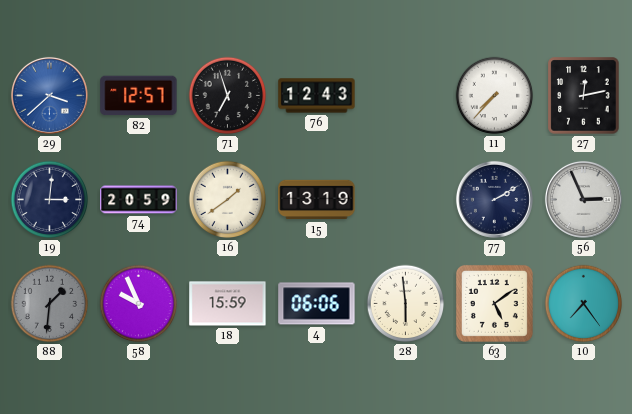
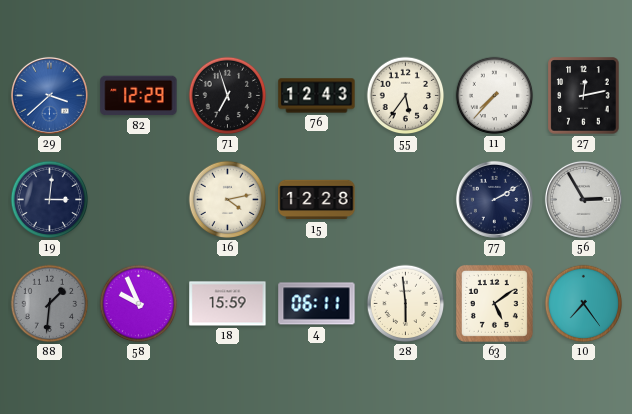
82: 12:57 -> 12:29
55: none -> 5:36
74: 20:59 -> none
16: 1:39 -> 4:13
15: 13:19 -> 12:28
56: 2:56 -> 2:55
4: 06:06 -> 06:11
